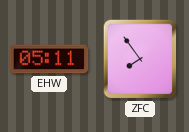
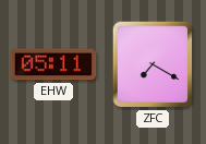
ZFC: 7:54 -> 7:20
